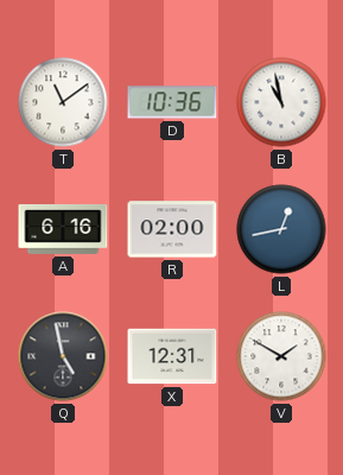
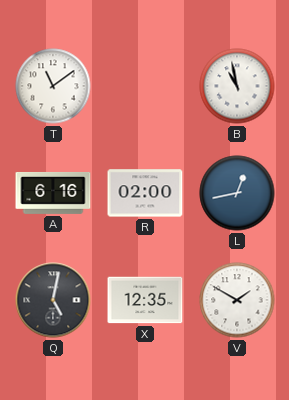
D: 10:36 -> none
Q: 4:58 -> 5:02
X: 12:31 -> 12:35
